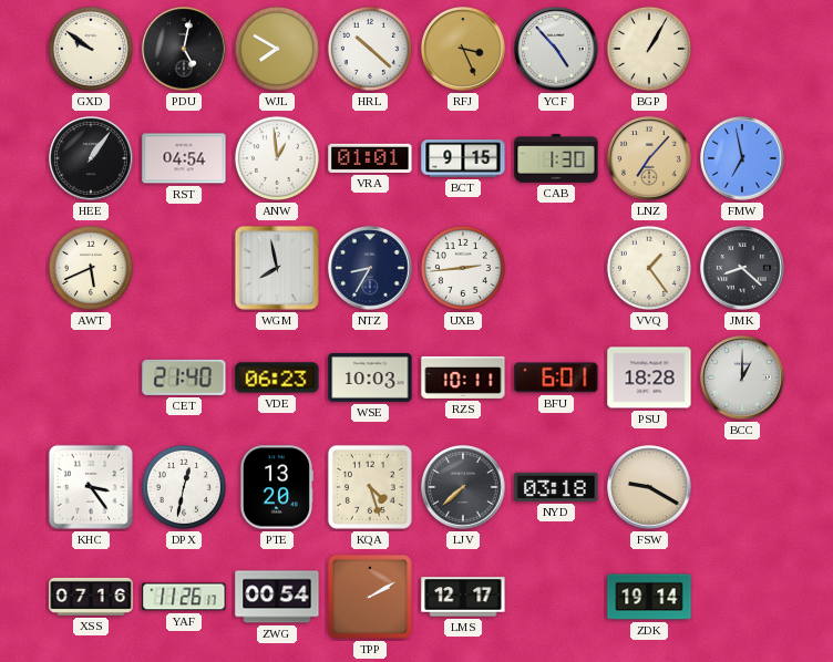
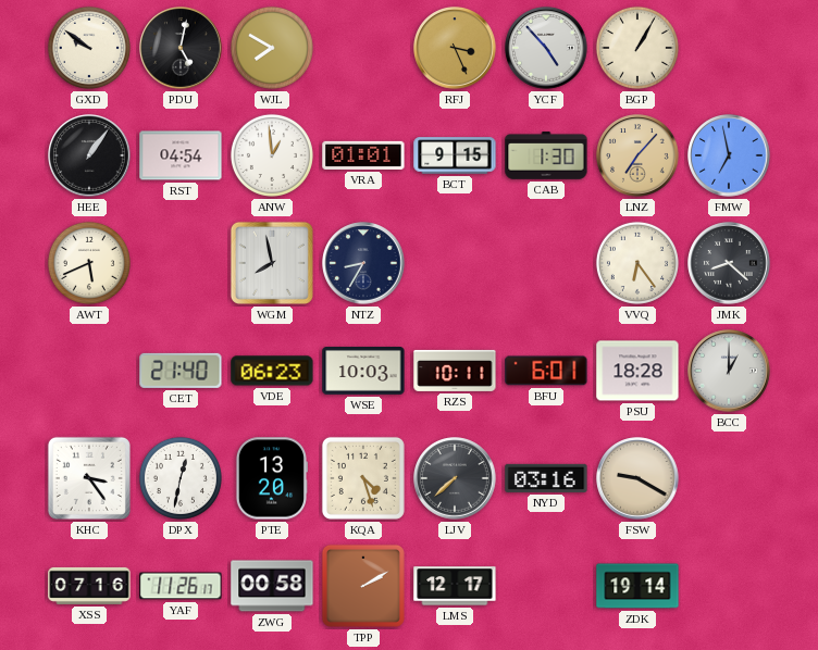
HRL: 10:22 -> none
UXB: 2:44 -> none
VVQ: 1:24 -> 6:24
NYD: 03:18 -> 03:16
ZWG: 00:54 -> 00:58
